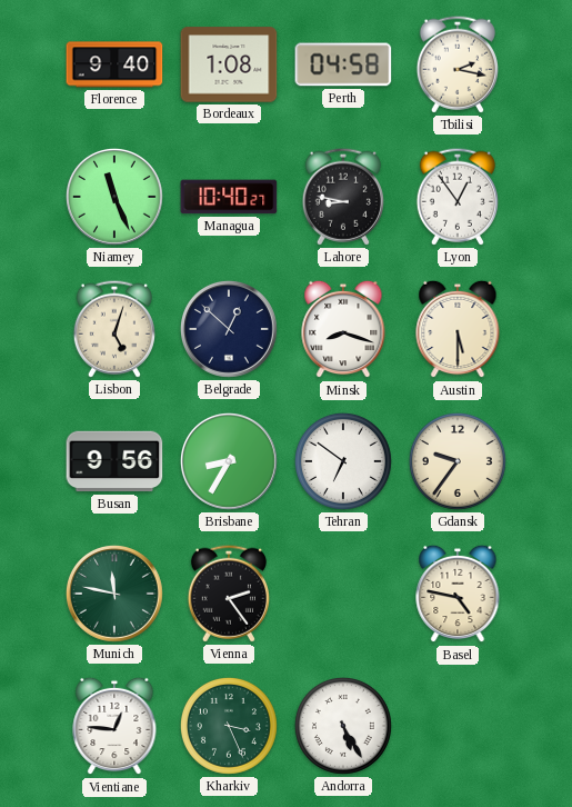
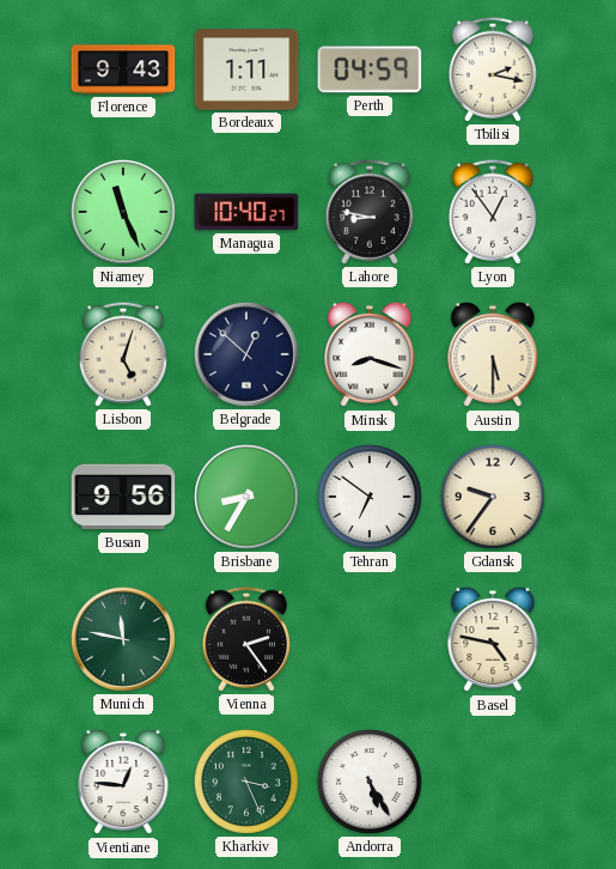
Florence: 9:40 -> 9:43
Bordeaux: 1:08 -> 1:11
Perth: 04:58 -> 04:59
